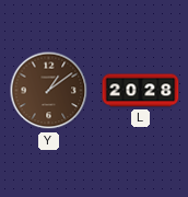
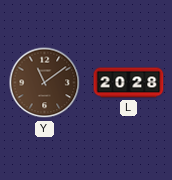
Y: 1:09 -> 11:09
